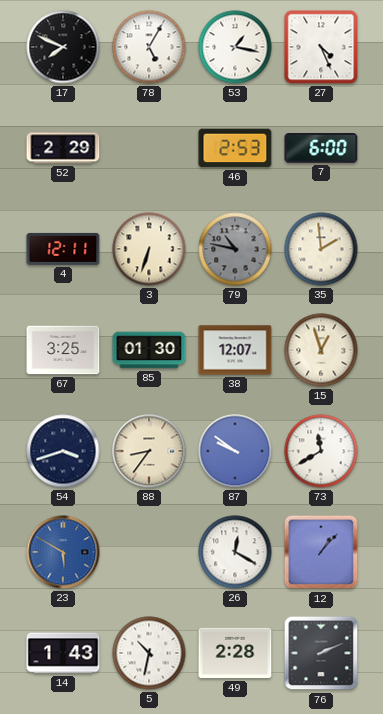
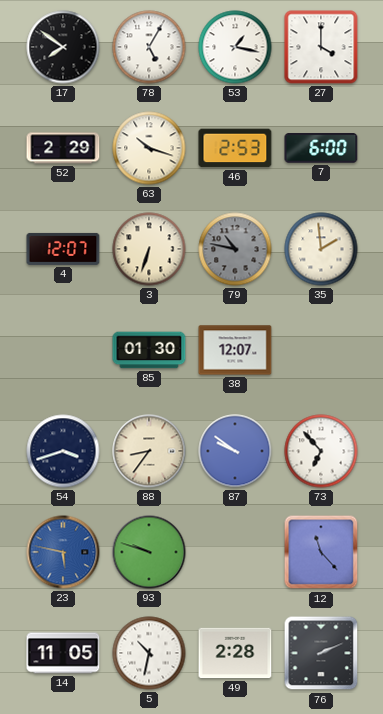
17: 7:49 -> 7:51
27: 4:26 -> 4:00
63: none -> 10:18
4: 12:11 -> 12:07
67: 3:25 -> none
15: 12:57 -> none
73: 11:40 -> 6:53
23: 5:50 -> 5:47
93: none -> 9:48
26: 12:20 -> none
12: 1:07 -> 11:23
14: 1:43 -> 11:05
